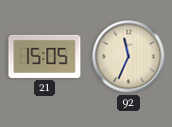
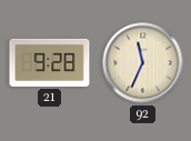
21: 15:05 -> 9:28
